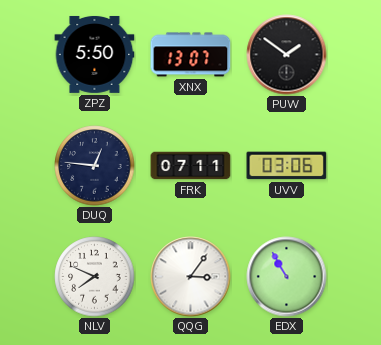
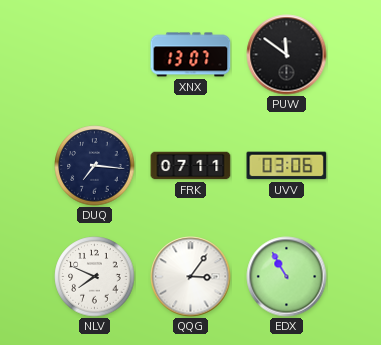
ZPZ: 5:50 -> none
PUW: 1:51 -> 11:51
DUQ: 12:46 -> 7:16
